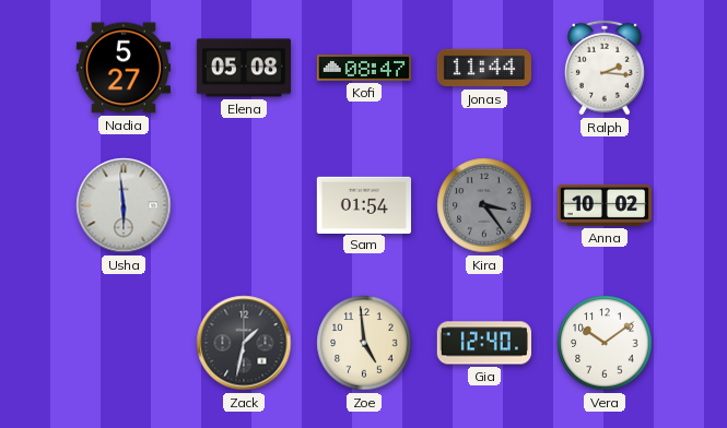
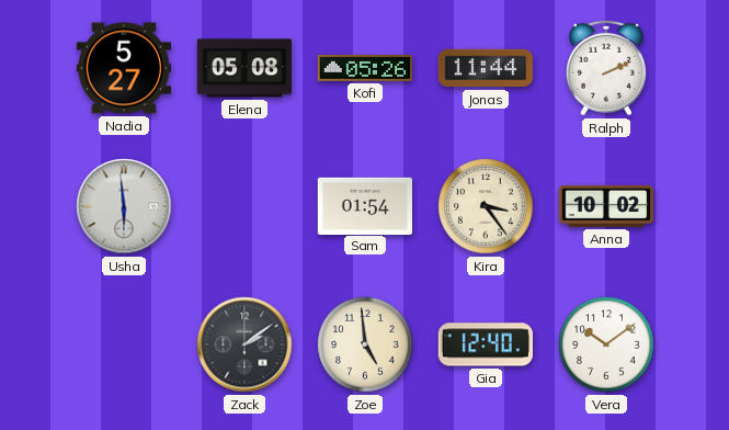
Kofi: 08:47 -> 05:26
Ralph: 2:16 -> 2:11
Kira dial: grey -> cream
Zack: 1:32 -> 2:09
